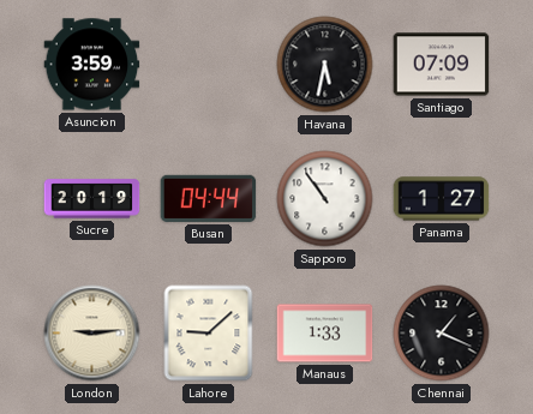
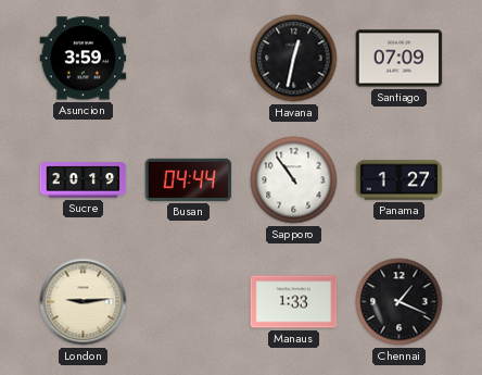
Havana: 5:32 -> 12:32
Lahore: 9:08 -> none
